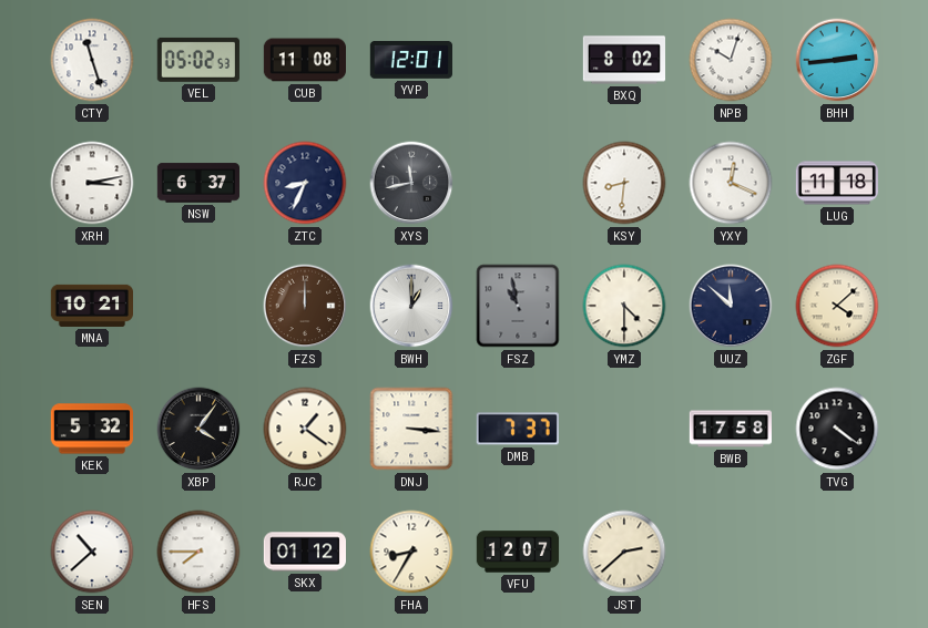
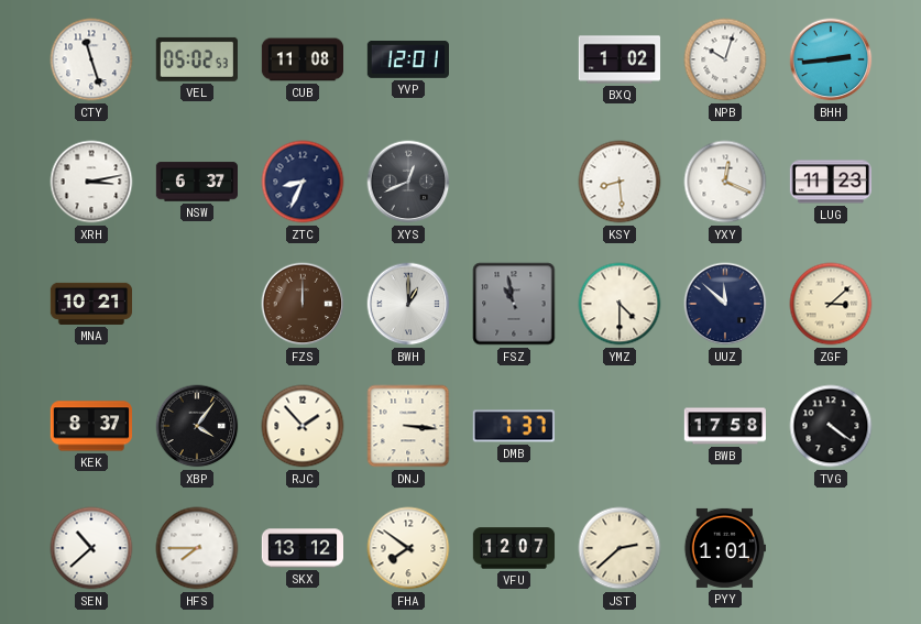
BXQ: 8:02 -> 1:02
XYS: 11:43 -> 12:41
KSY: 8:31 -> 8:29
LUG: 11:18 -> 11:23
ZGF: 4:08 -> 3:08
KEK: 5:32 -> 8:37
RJC: 1:21 -> 1:53
SKX: 01:12 -> 13:12
FHA: 8:35 -> 7:51
PYY: none -> 1:01
